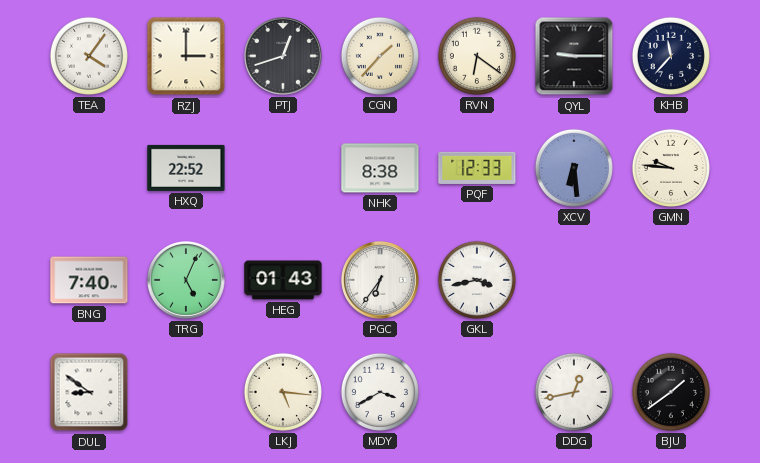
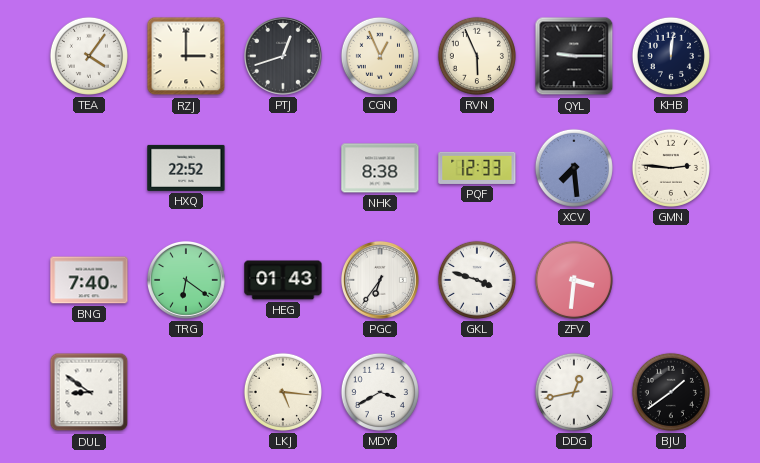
CGN: 1:37 -> 12:56
RVN: 6:21 -> 5:56
KHB: 11:37 -> 12:01
XCV: 6:29 -> 7:29
GMN: 9:46 -> 2:46
TRG: 5:04 -> 6:21
GKL: 3:43 -> 3:48
ZFV: none -> 3:31
